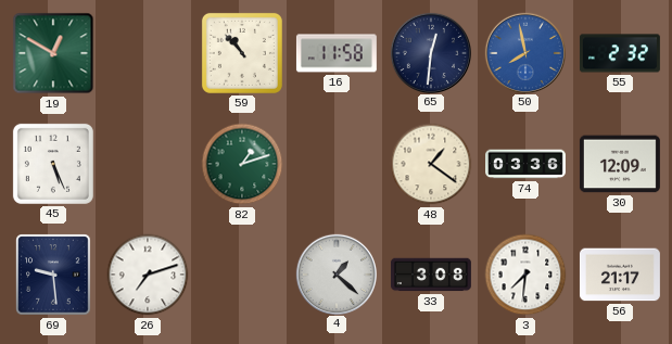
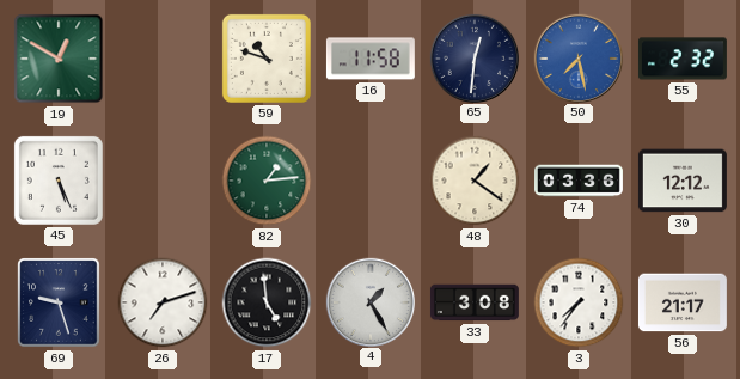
59: 10:53 -> 10:48
50: 7:58 -> 7:28
82: 1:12 -> 1:14
30: 12:09 -> 12:12
69: 9:29 -> 9:27
17: none -> 4:59
4: 1:22 -> 1:25
3: 7:31 -> 7:36
